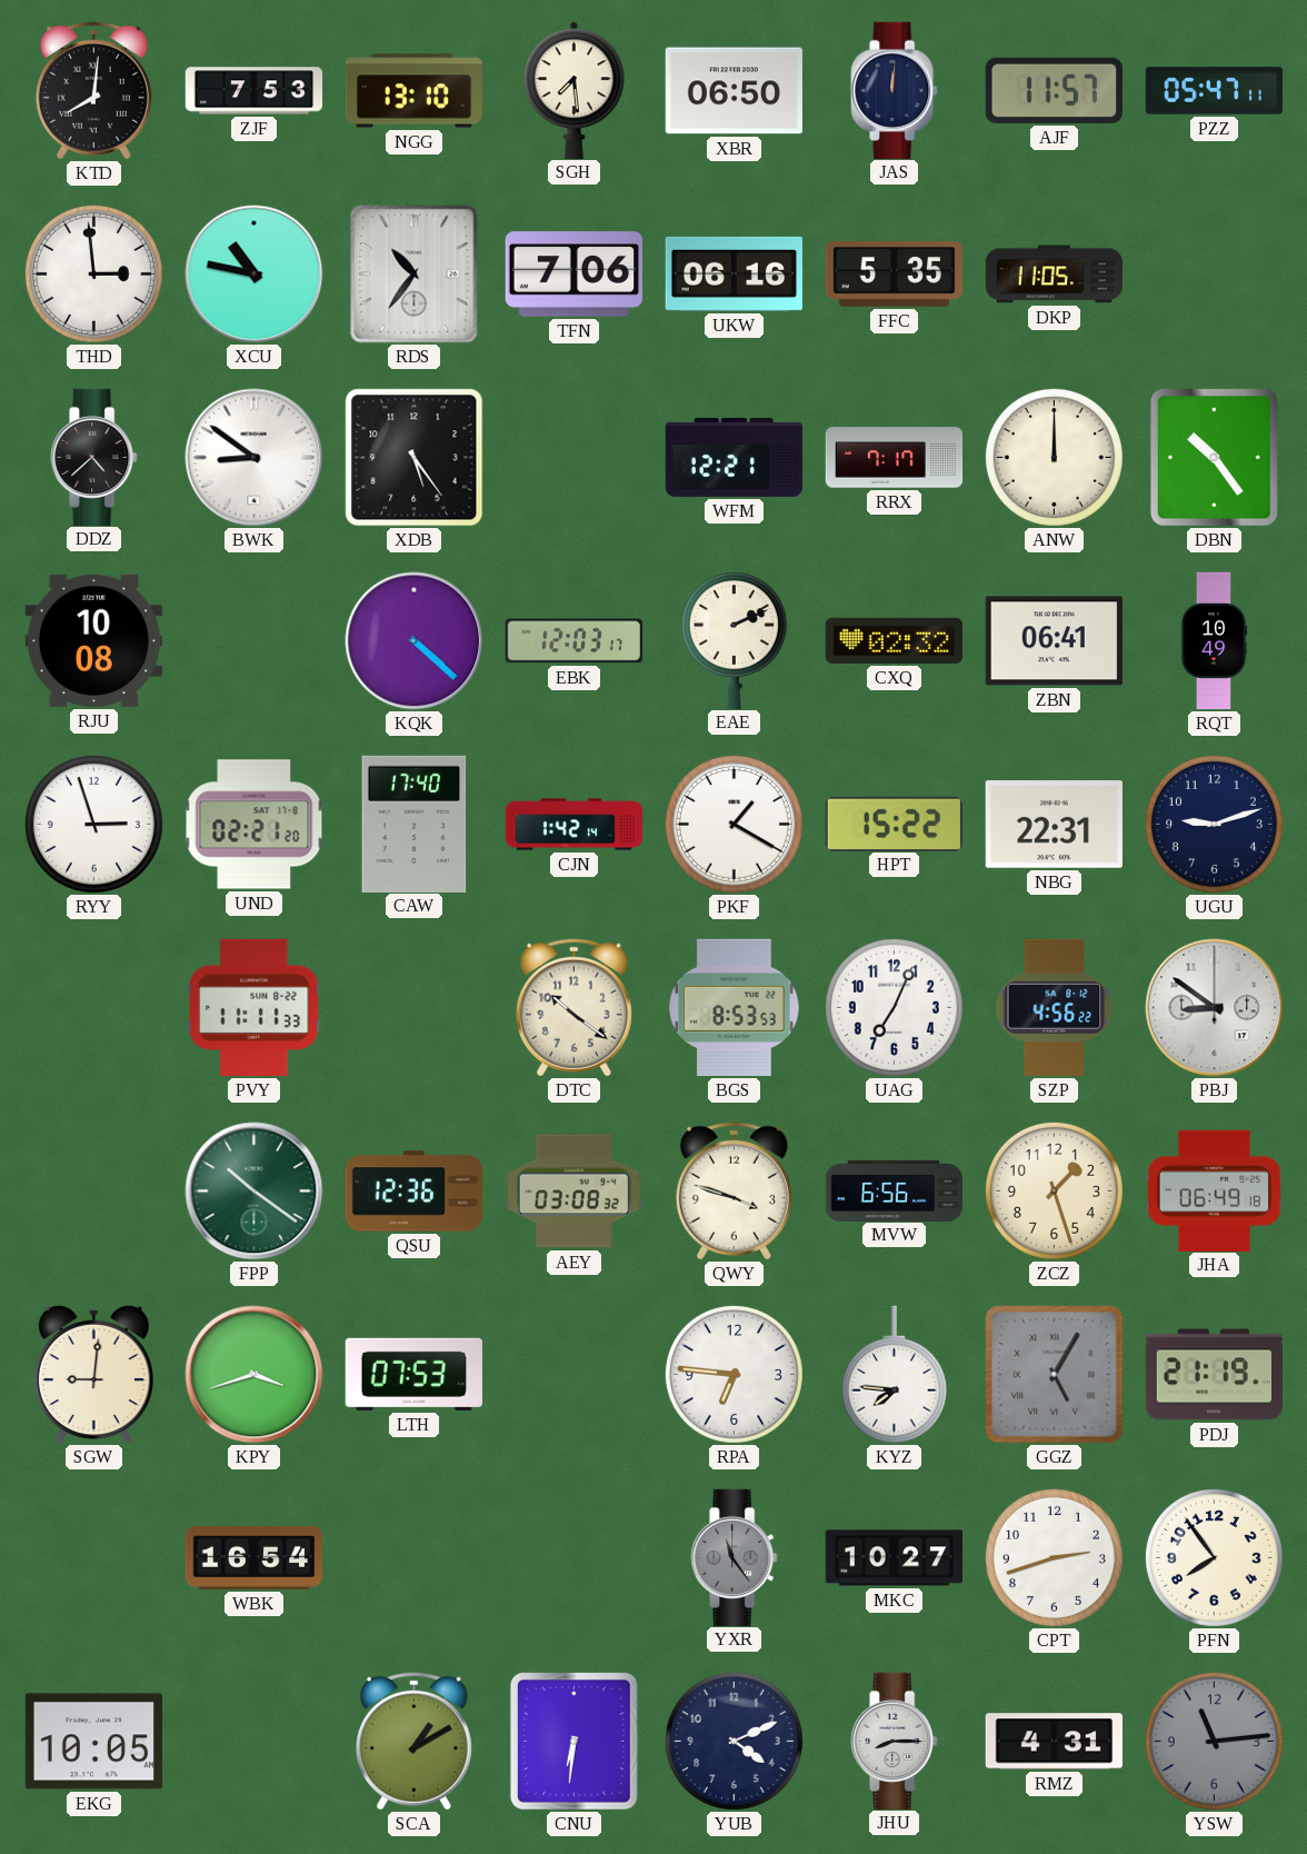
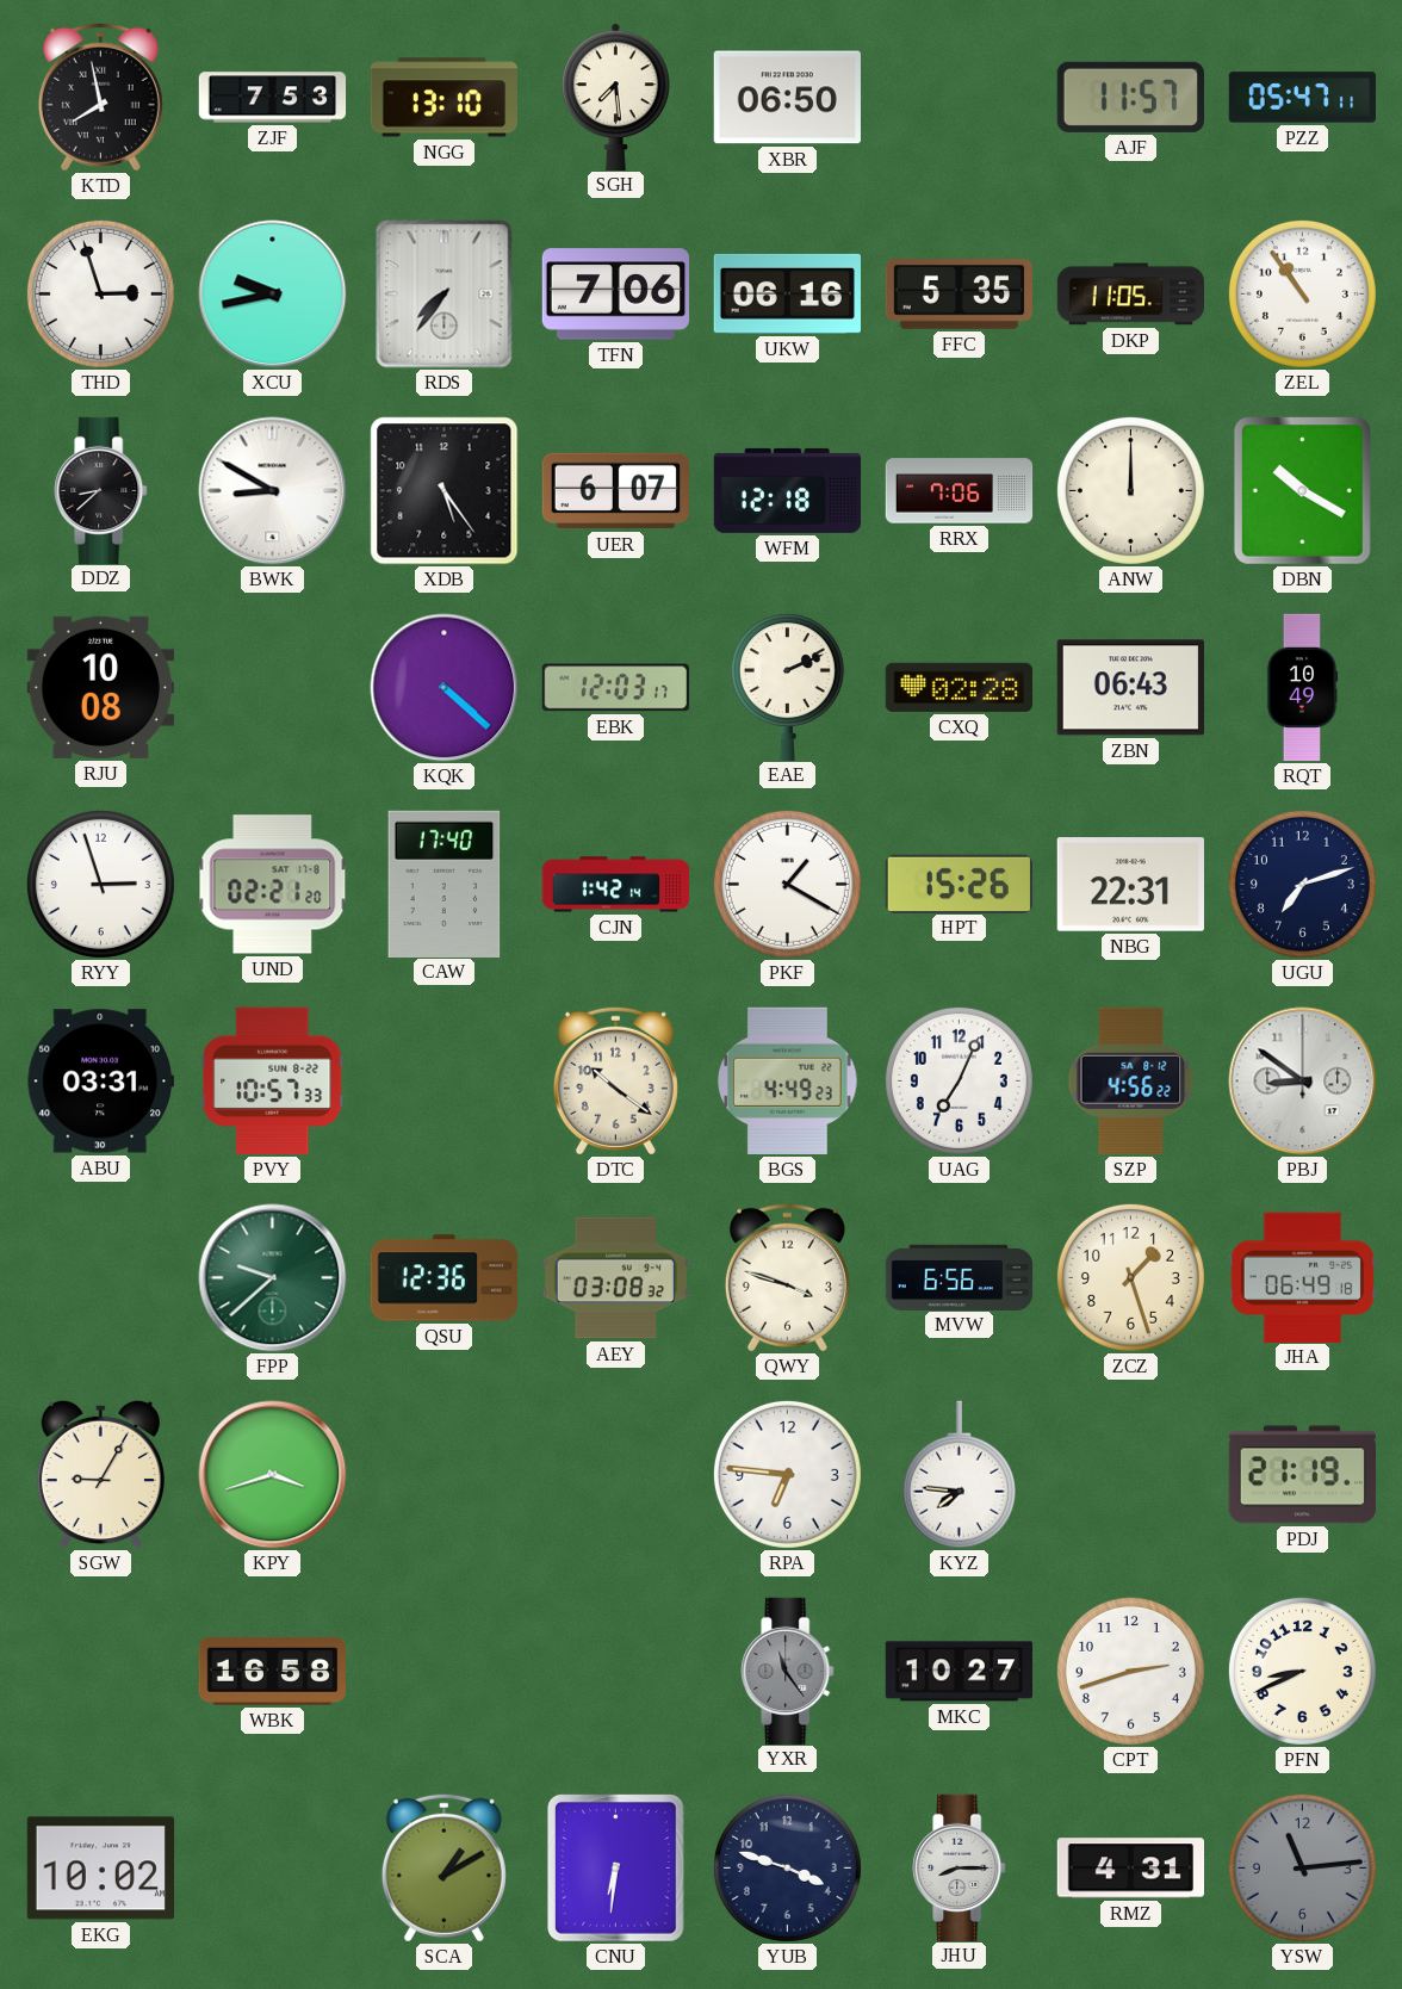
KTD: 8:01 -> 7:58
JAS: 12:01 -> none
THD: 2:59 -> 2:57
XCU: 10:47 -> 9:43
RDS: 10:36 -> 7:36
ZEL: none -> 10:54
DDZ: 4:38 -> 8:38
BWK: 8:51 -> 8:50
UER: none -> 6:07
WFM: 12:21 -> 12:18
RRX: 7:17 -> 7:06
DBN: 10:24 -> 10:20
CXQ: 02:32 -> 02:28
ZBN: 06:41 -> 06:43
HPT: 15:22 -> 15:26
UGU: 9:12 -> 7:12
ABU: none -> 03:31
PVY: 11:11 -> 10:57
BGS: 8:53 -> 4:49
FPP: 10:21 -> 9:38
SGW: 9:01 -> 9:05
LTH: 07:53 -> none
GGZ: 5:05 -> none
WBK: 16:54 -> 16:58
PFN: 7:54 -> 8:41
EKG: 10:05 -> 10:02
YUB: 4:11 -> 3:48
